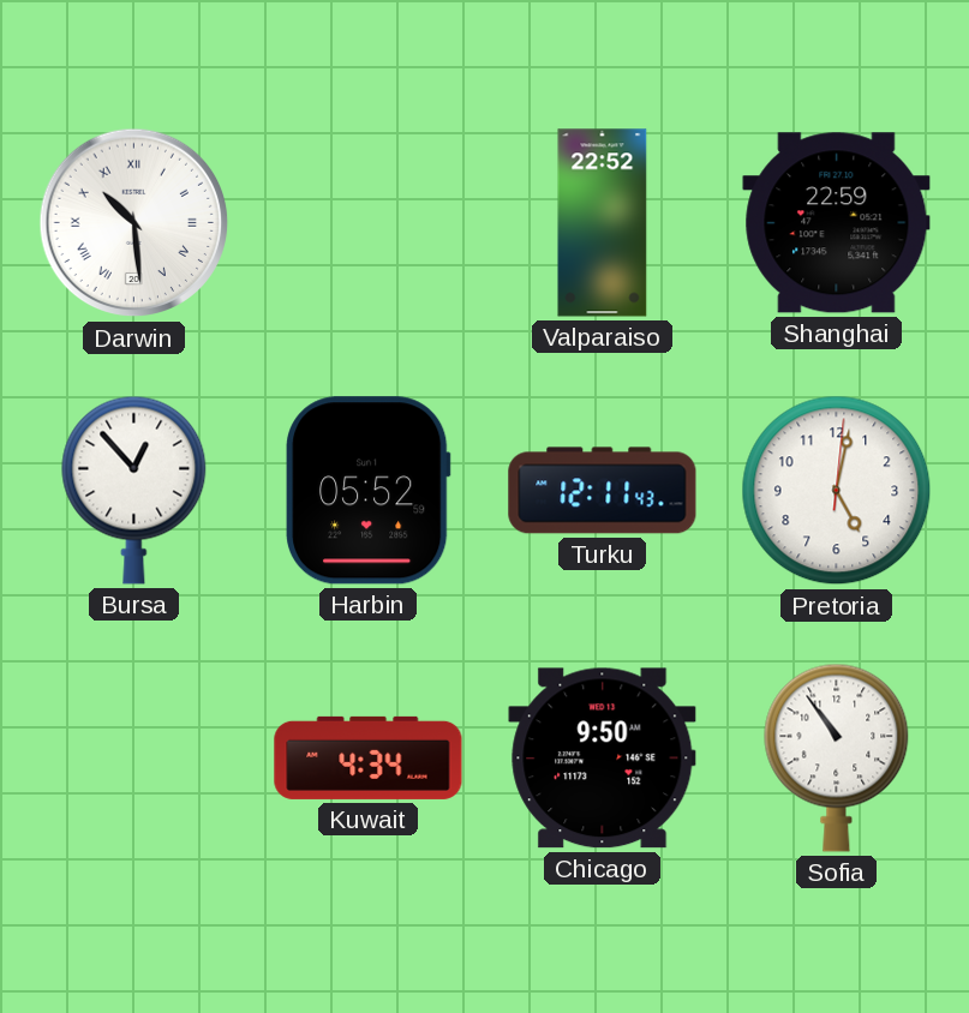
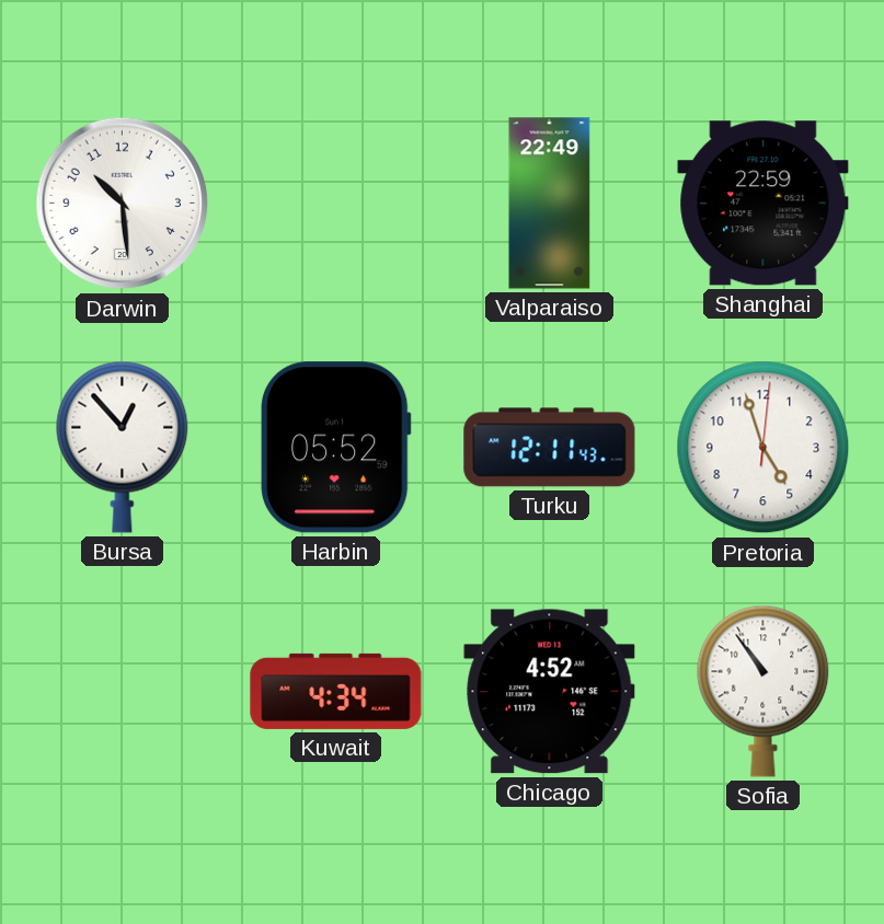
Darwin numerals: Roman -> Arabic
Valparaiso: 22:52 -> 22:49
Pretoria: 5:02 -> 4:57
Chicago: 9:50 -> 4:52
